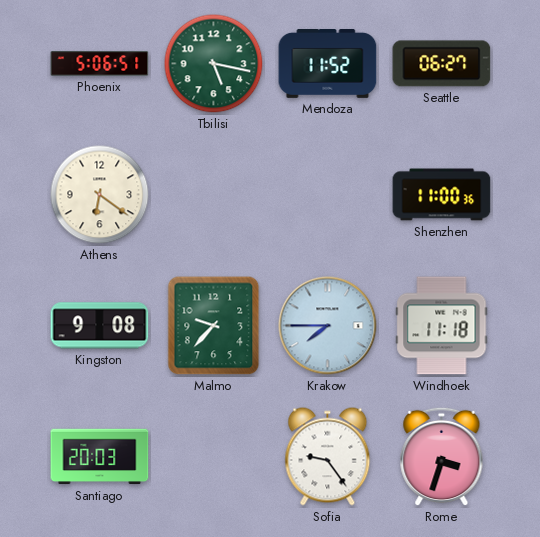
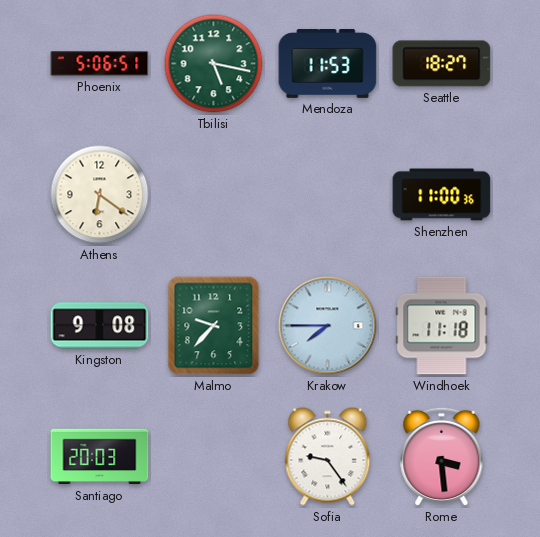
Mendoza: 11:52 -> 11:53
Seattle: 06:27 -> 18:27
Rome: 3:33 -> 3:29
